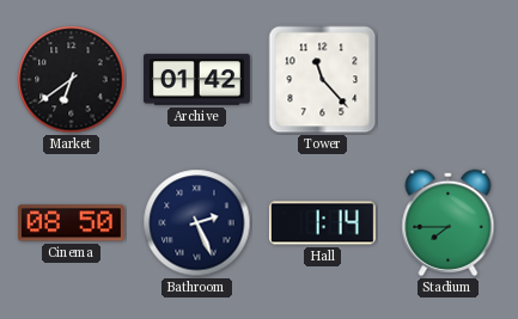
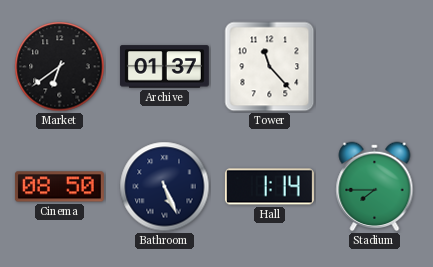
Archive: 01:42 -> 01:37
Bathroom: 2:26 -> 5:26
